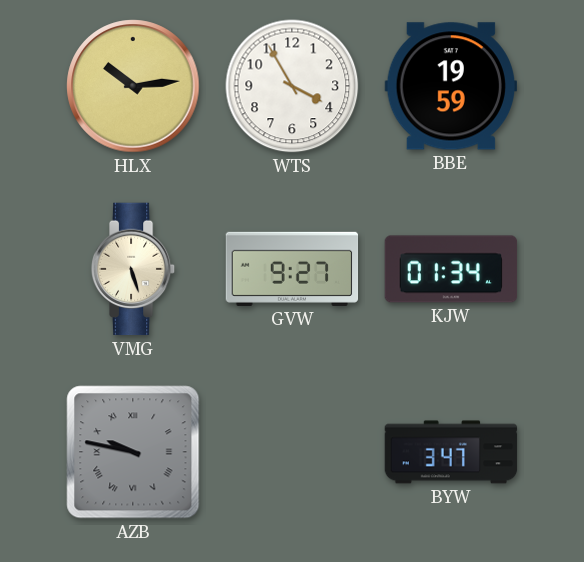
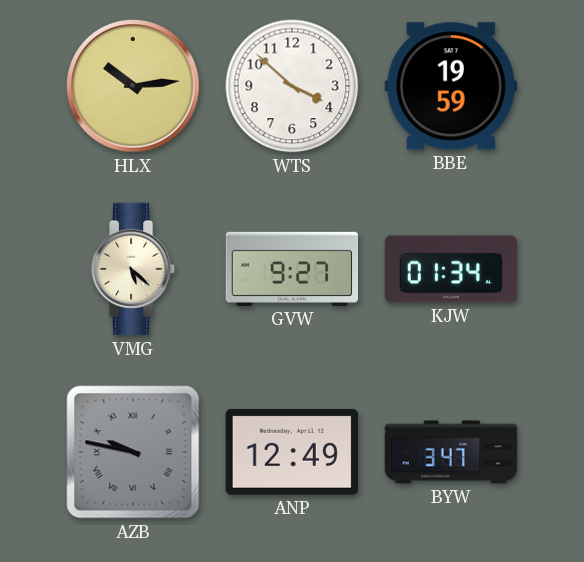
WTS: 3:55 -> 3:52
VMG: 5:27 -> 5:22
ANP: none -> 12:49
